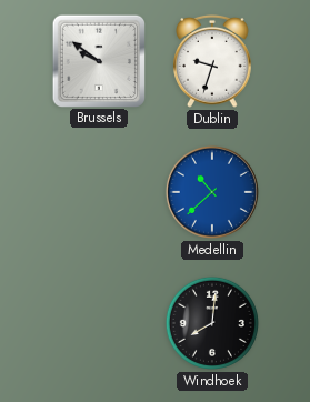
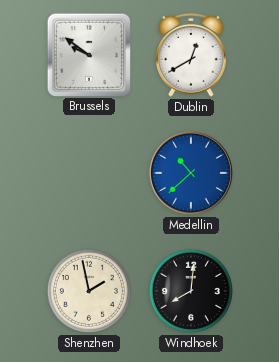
Dublin: 9:33 -> 12:40
Shenzhen: none -> 1:58
